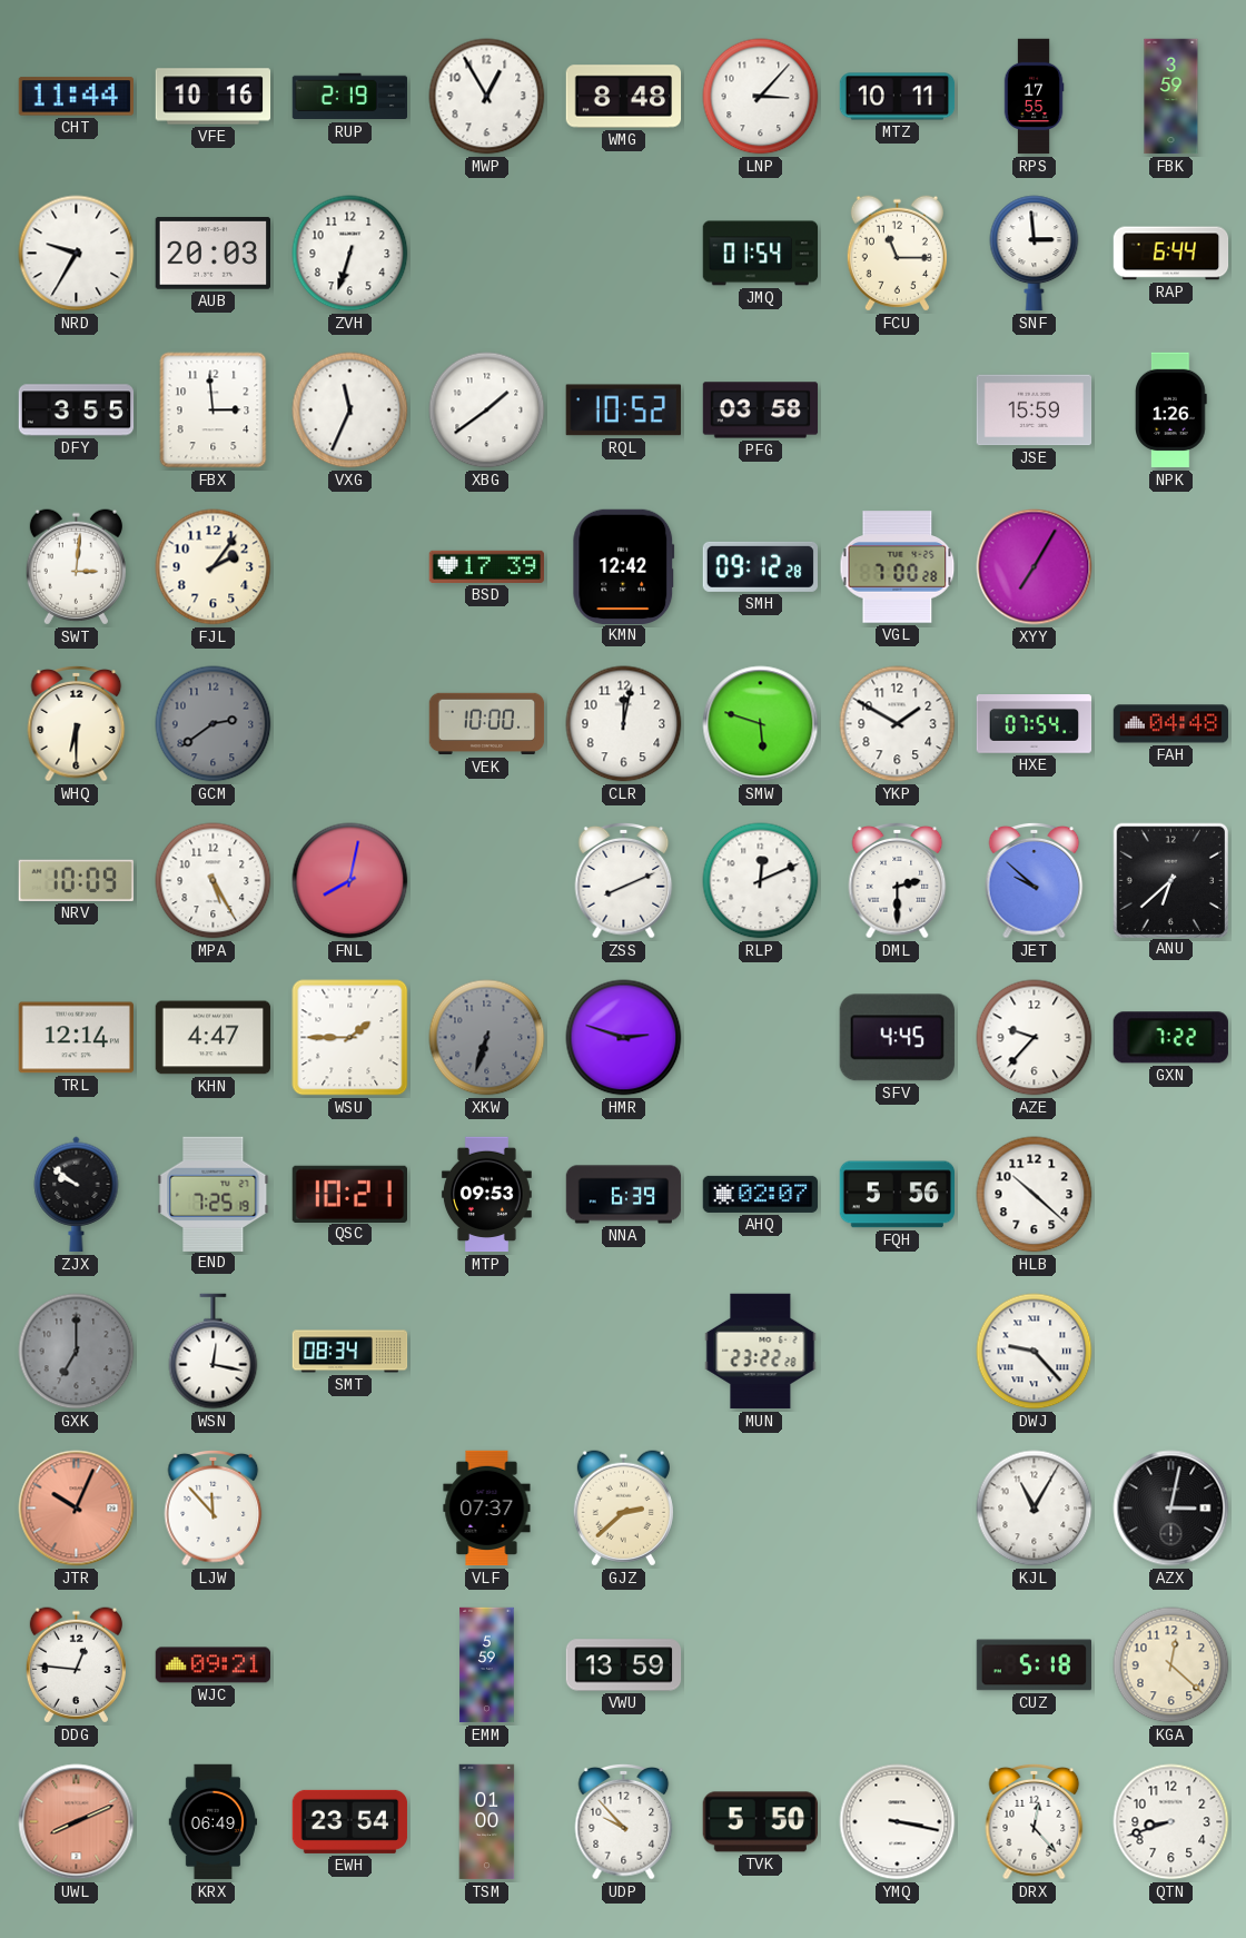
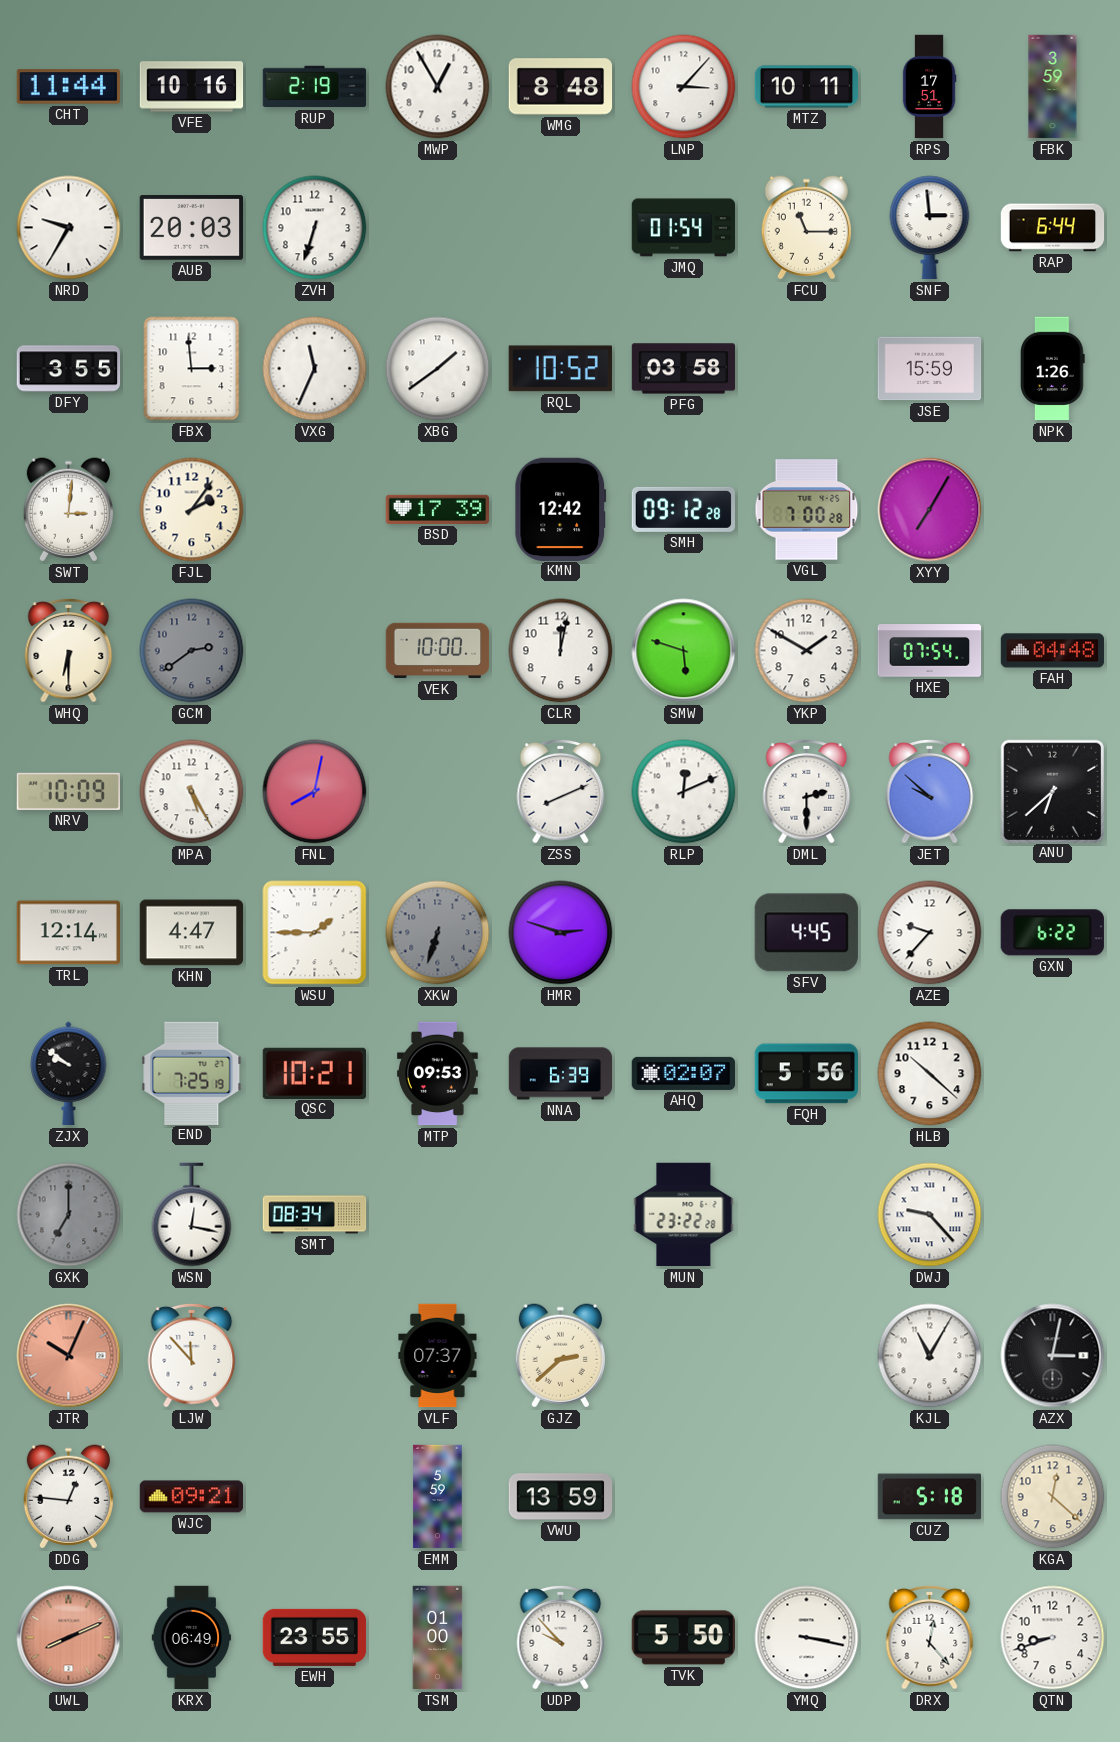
RPS: 17:55 -> 17:51
GXN: 7:22 -> 6:22
EWH: 23:54 -> 23:55
